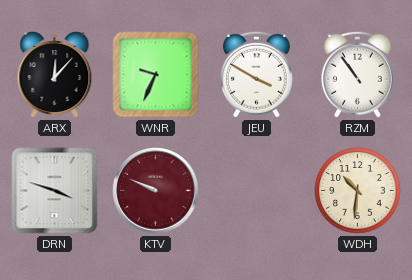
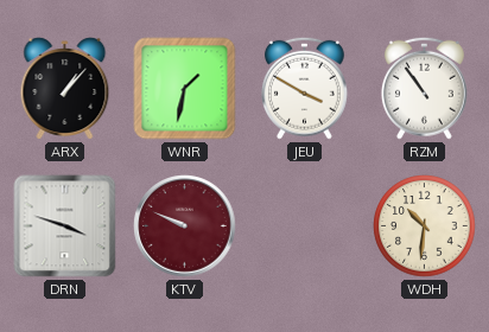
ARX: 12:07 -> 1:07
WNR: 9:34 -> 1:32
